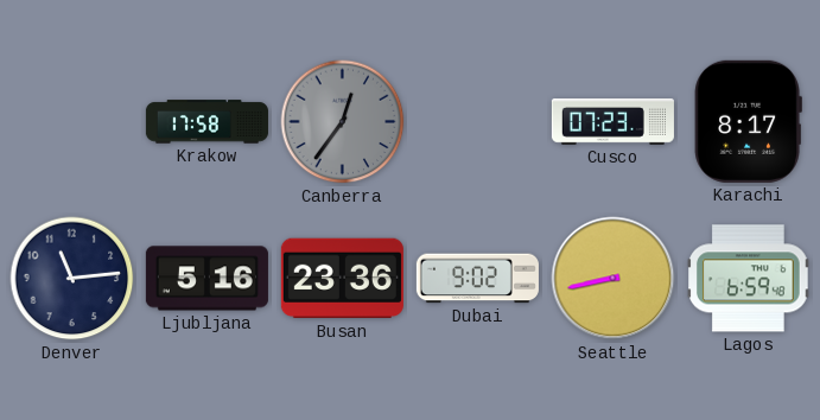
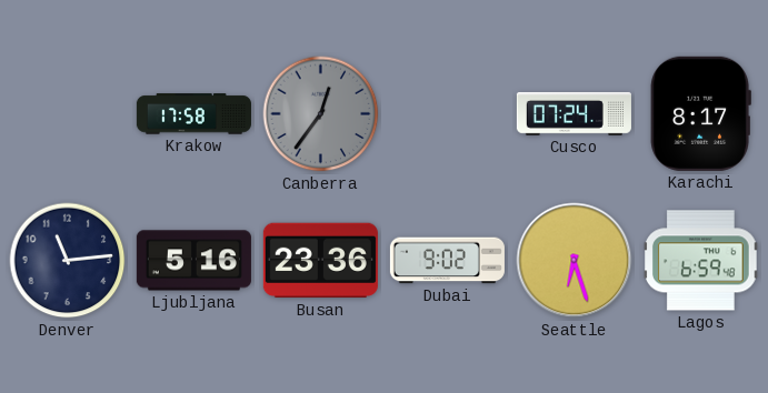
Cusco: 07:23 -> 07:24
Seattle: 8:43 -> 6:27
